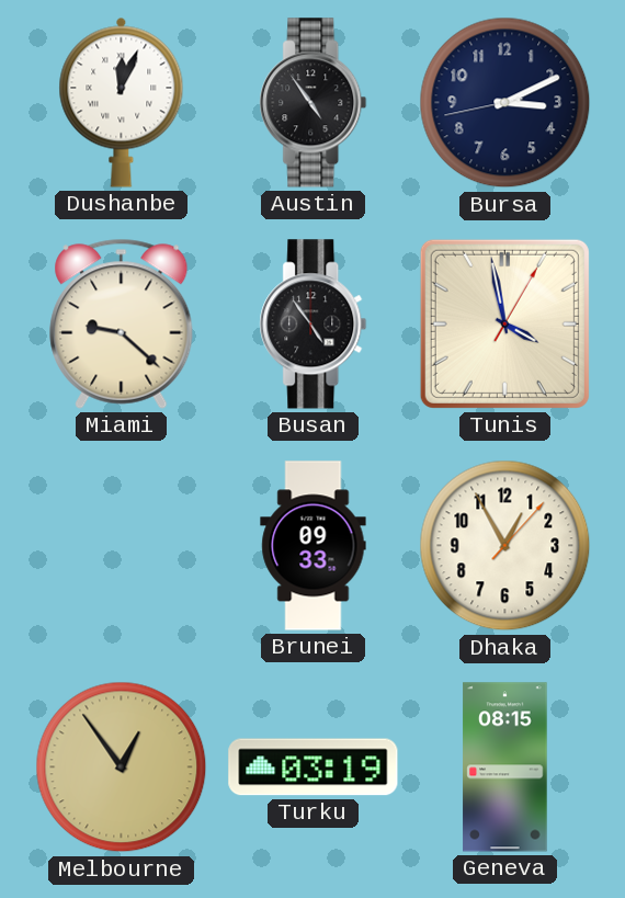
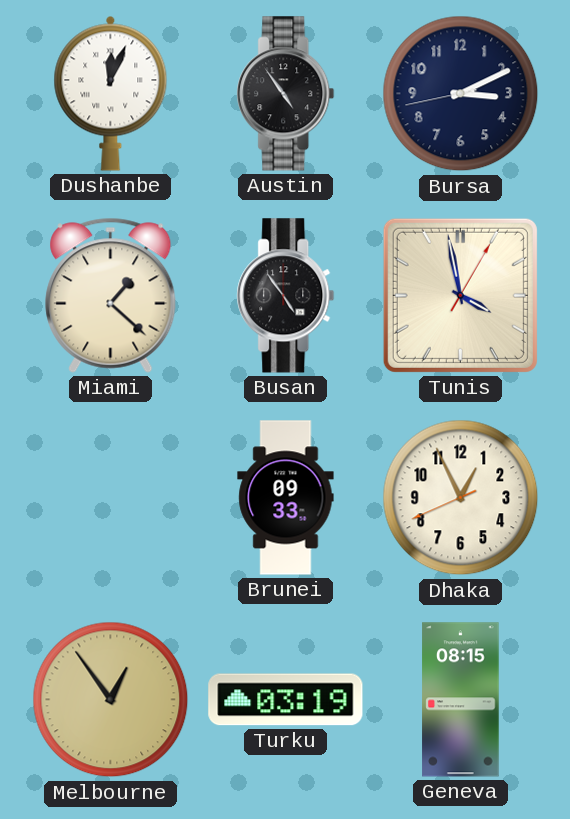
Miami: 9:22 -> 1:22
Dhaka: 12:55:07 -> 12:55:41
